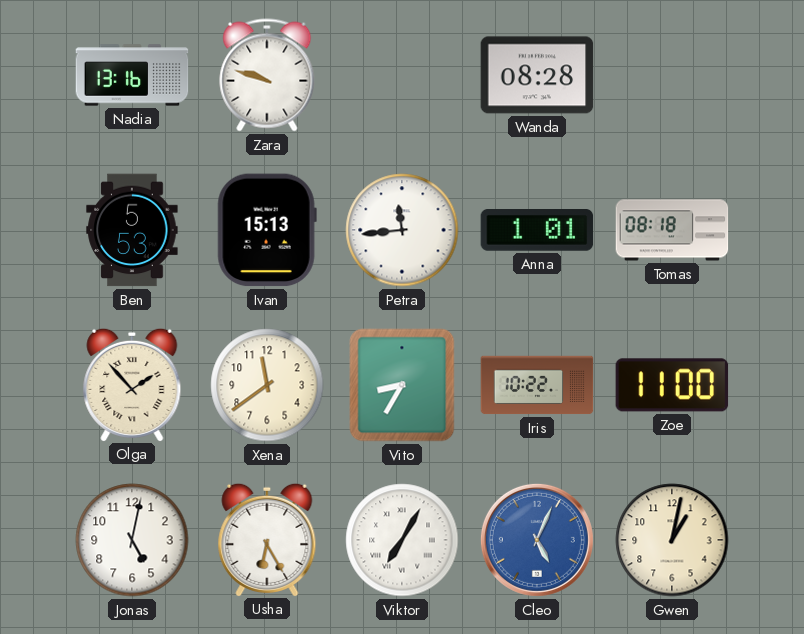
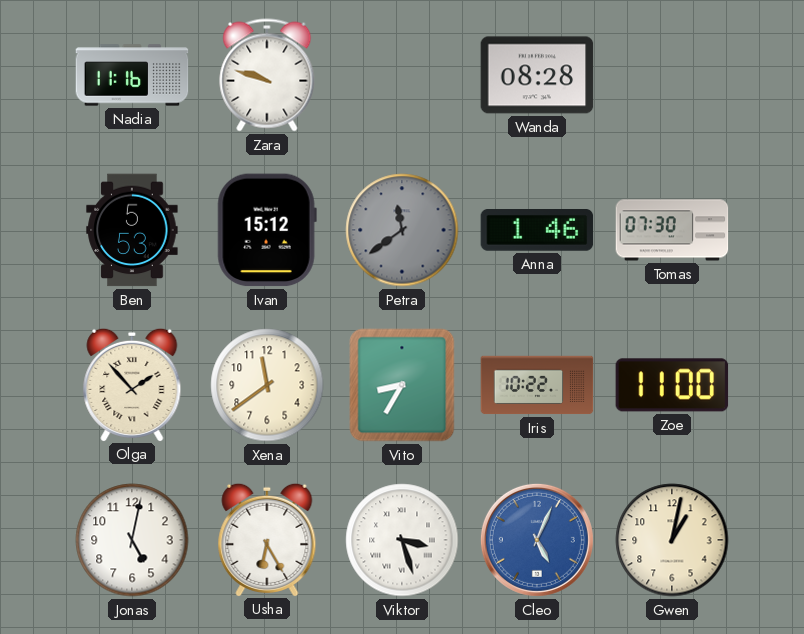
Nadia: 13:16 -> 11:16
Ivan: 15:13 -> 15:12
Petra: 11:44 -> 11:39
Petra dial: white -> grey
Anna: 1:01 -> 1:46
Tomas: 08:18 -> 07:30
Viktor: 7:05 -> 3:27
